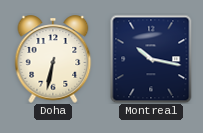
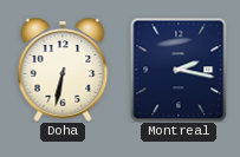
Montreal: 10:17 -> 2:17
